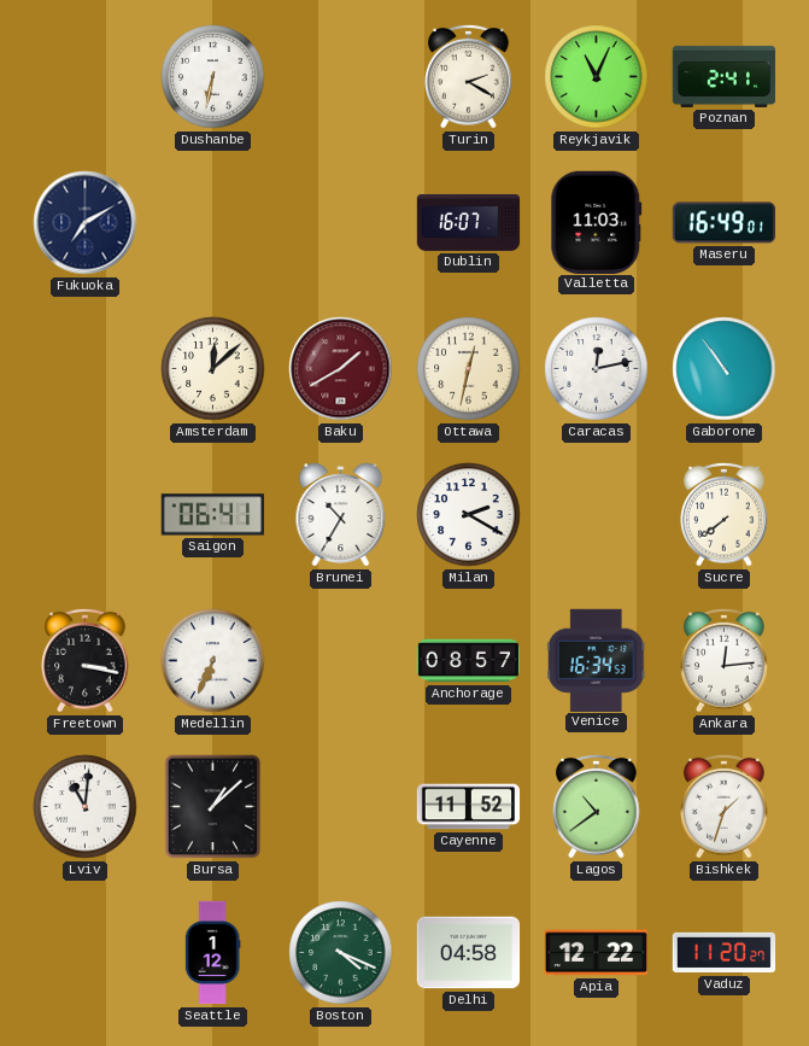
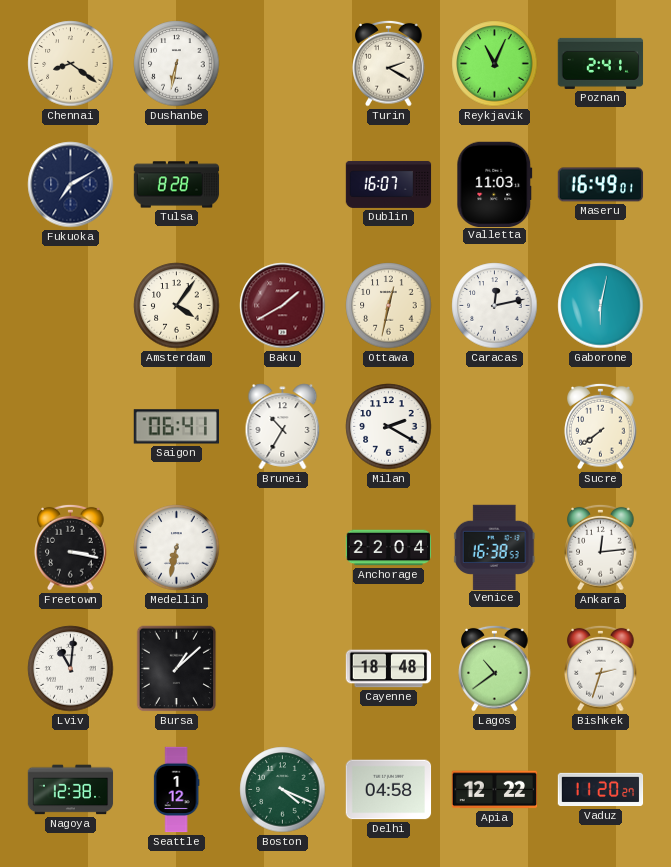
Chennai: none -> 8:21
Tulsa: none -> 8:28
Amsterdam: 12:08 -> 4:06
Gaborone: 10:54 -> 6:02
Medellin: 6:34 -> 6:32
Anchorage: 08:57 -> 22:04
Venice: 16:34 -> 16:38
Cayenne: 11:52 -> 18:48
Bishkek: 1:33 -> 2:33
Nagoya: none -> 12:38
